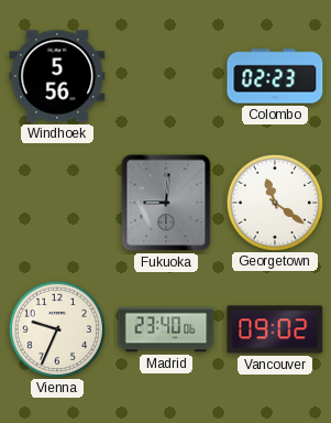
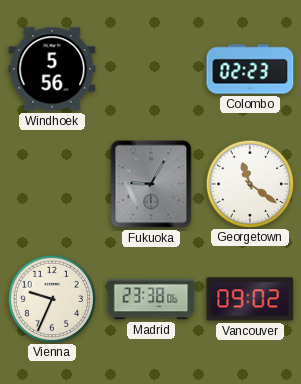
Fukuoka: 9:01 -> 9:05
Madrid: 23:40 -> 23:38
